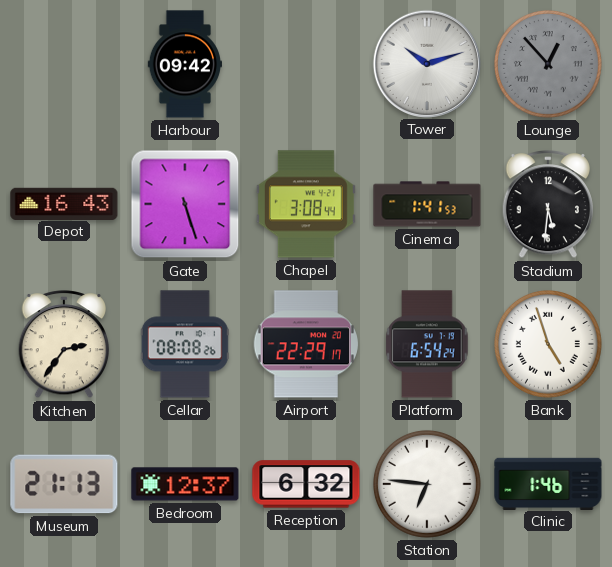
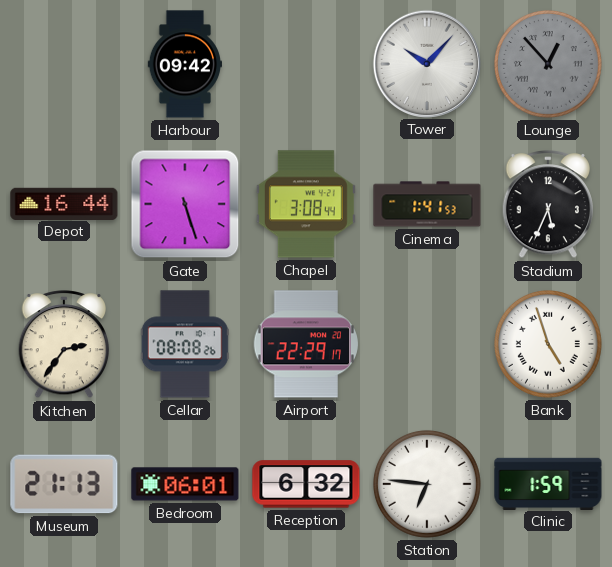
Tower: 10:12 -> 10:07
Depot: 16:43 -> 16:44
Stadium: 5:31 -> 5:34
Platform: 6:54 -> none
Bedroom: 12:37 -> 06:01
Clinic: 1:46 -> 1:59
